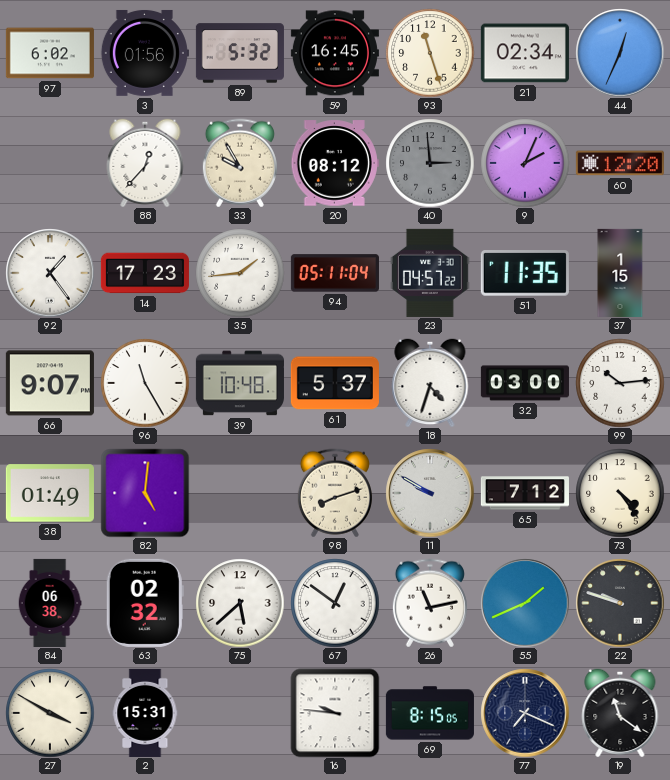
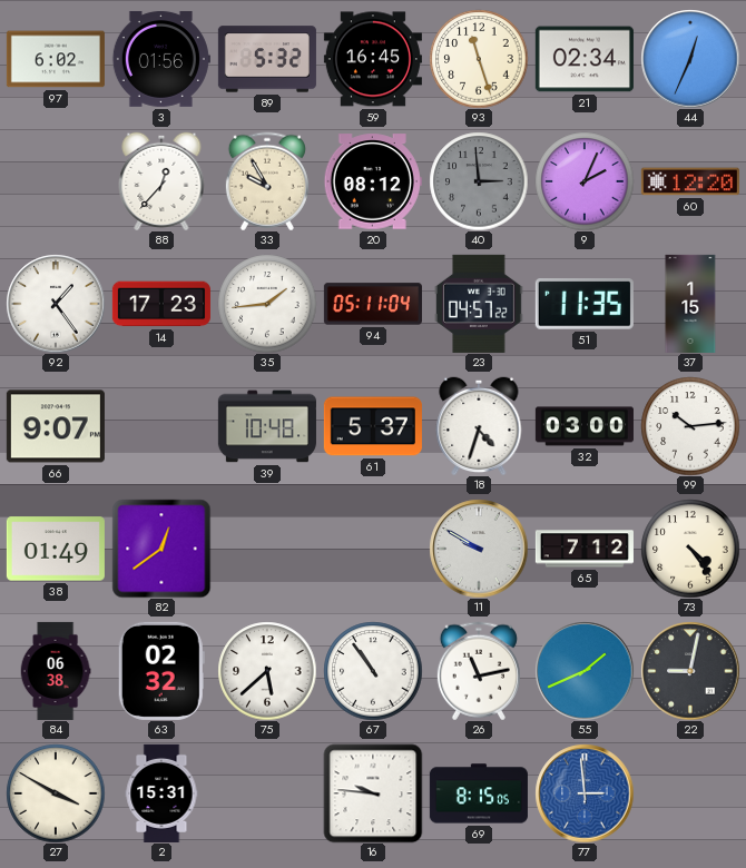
96: 11:25 -> none
82: 5:01 -> 12:39
98: 8:12 -> none
67: 12:51 -> 10:54
22: 9:48 -> 9:02
77: 7:19 -> 2:59
77 dial: navy -> blue
19: 11:21 -> none
